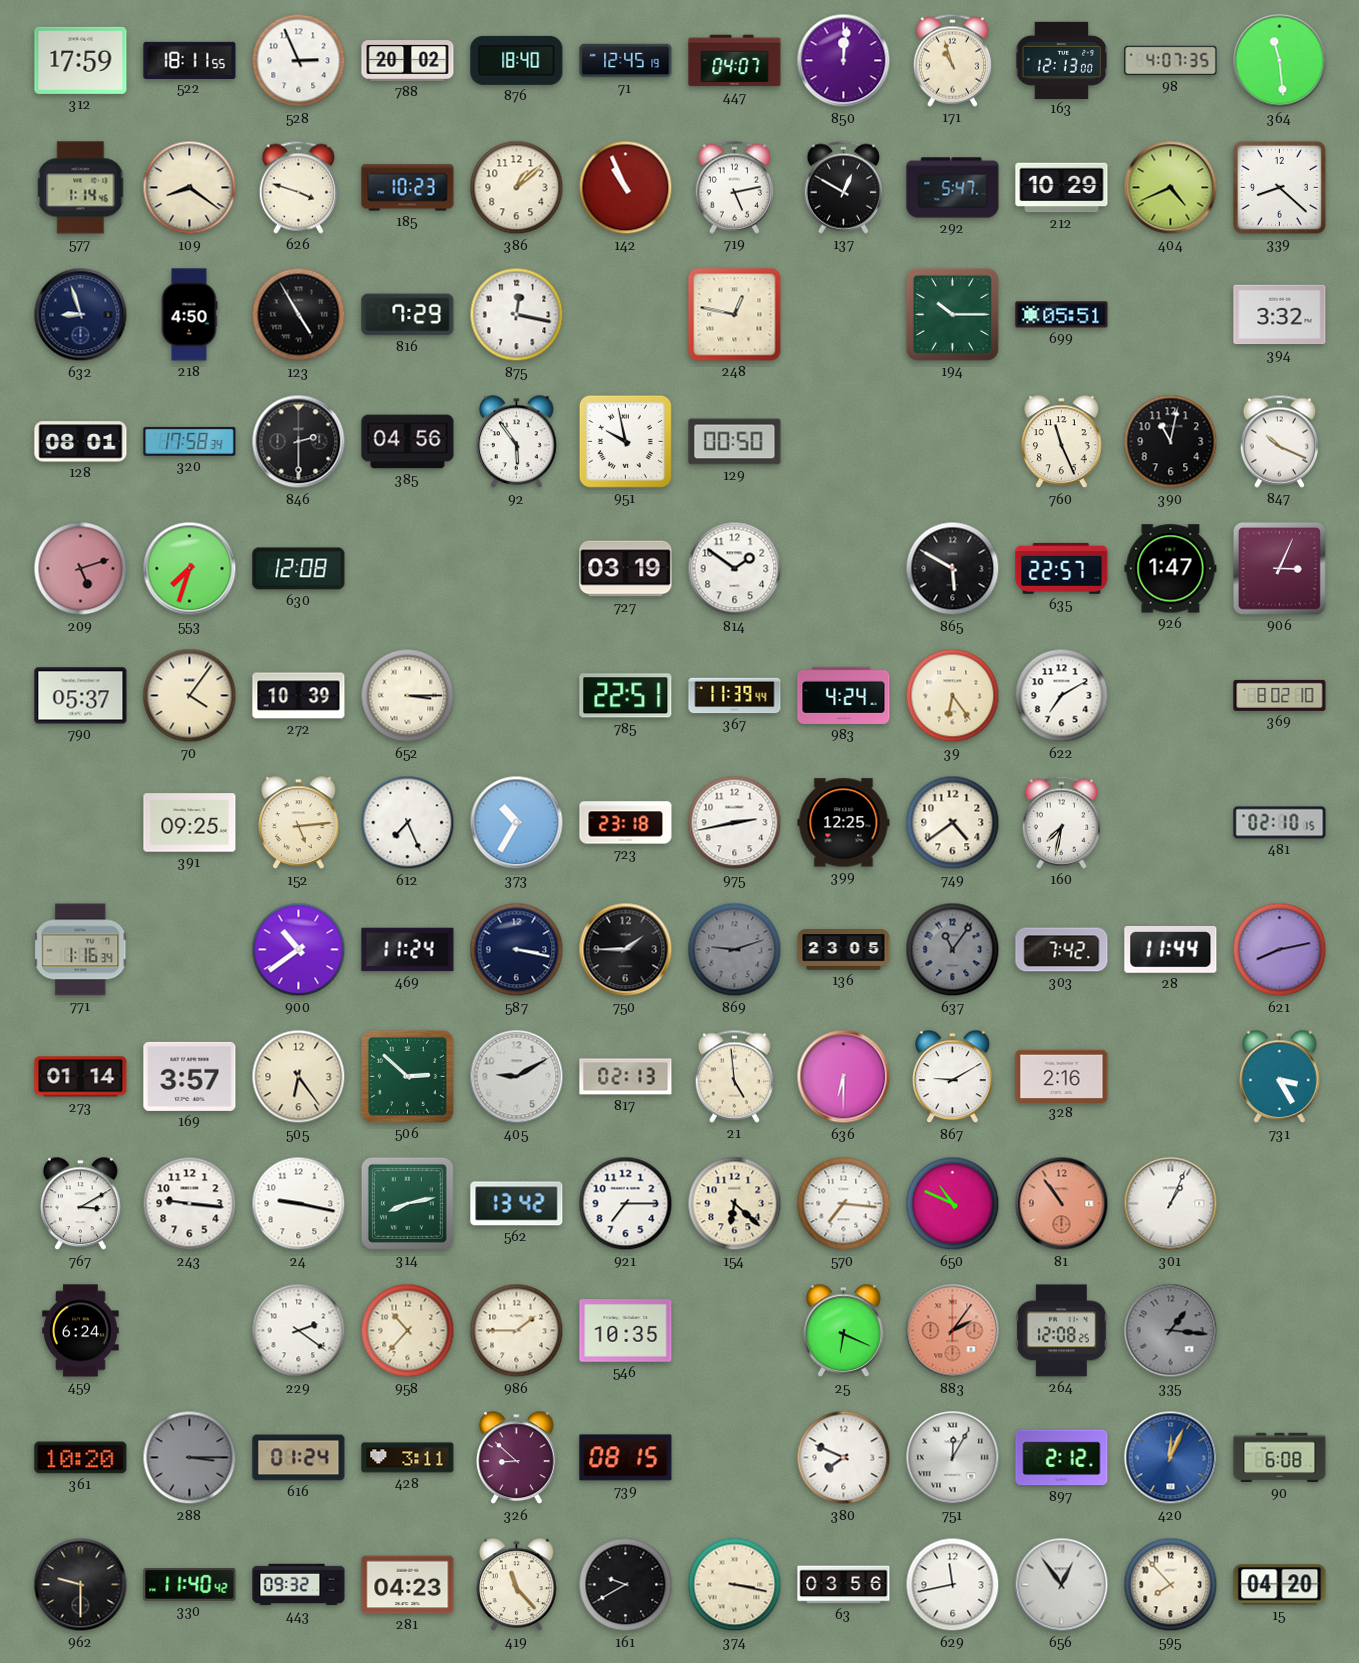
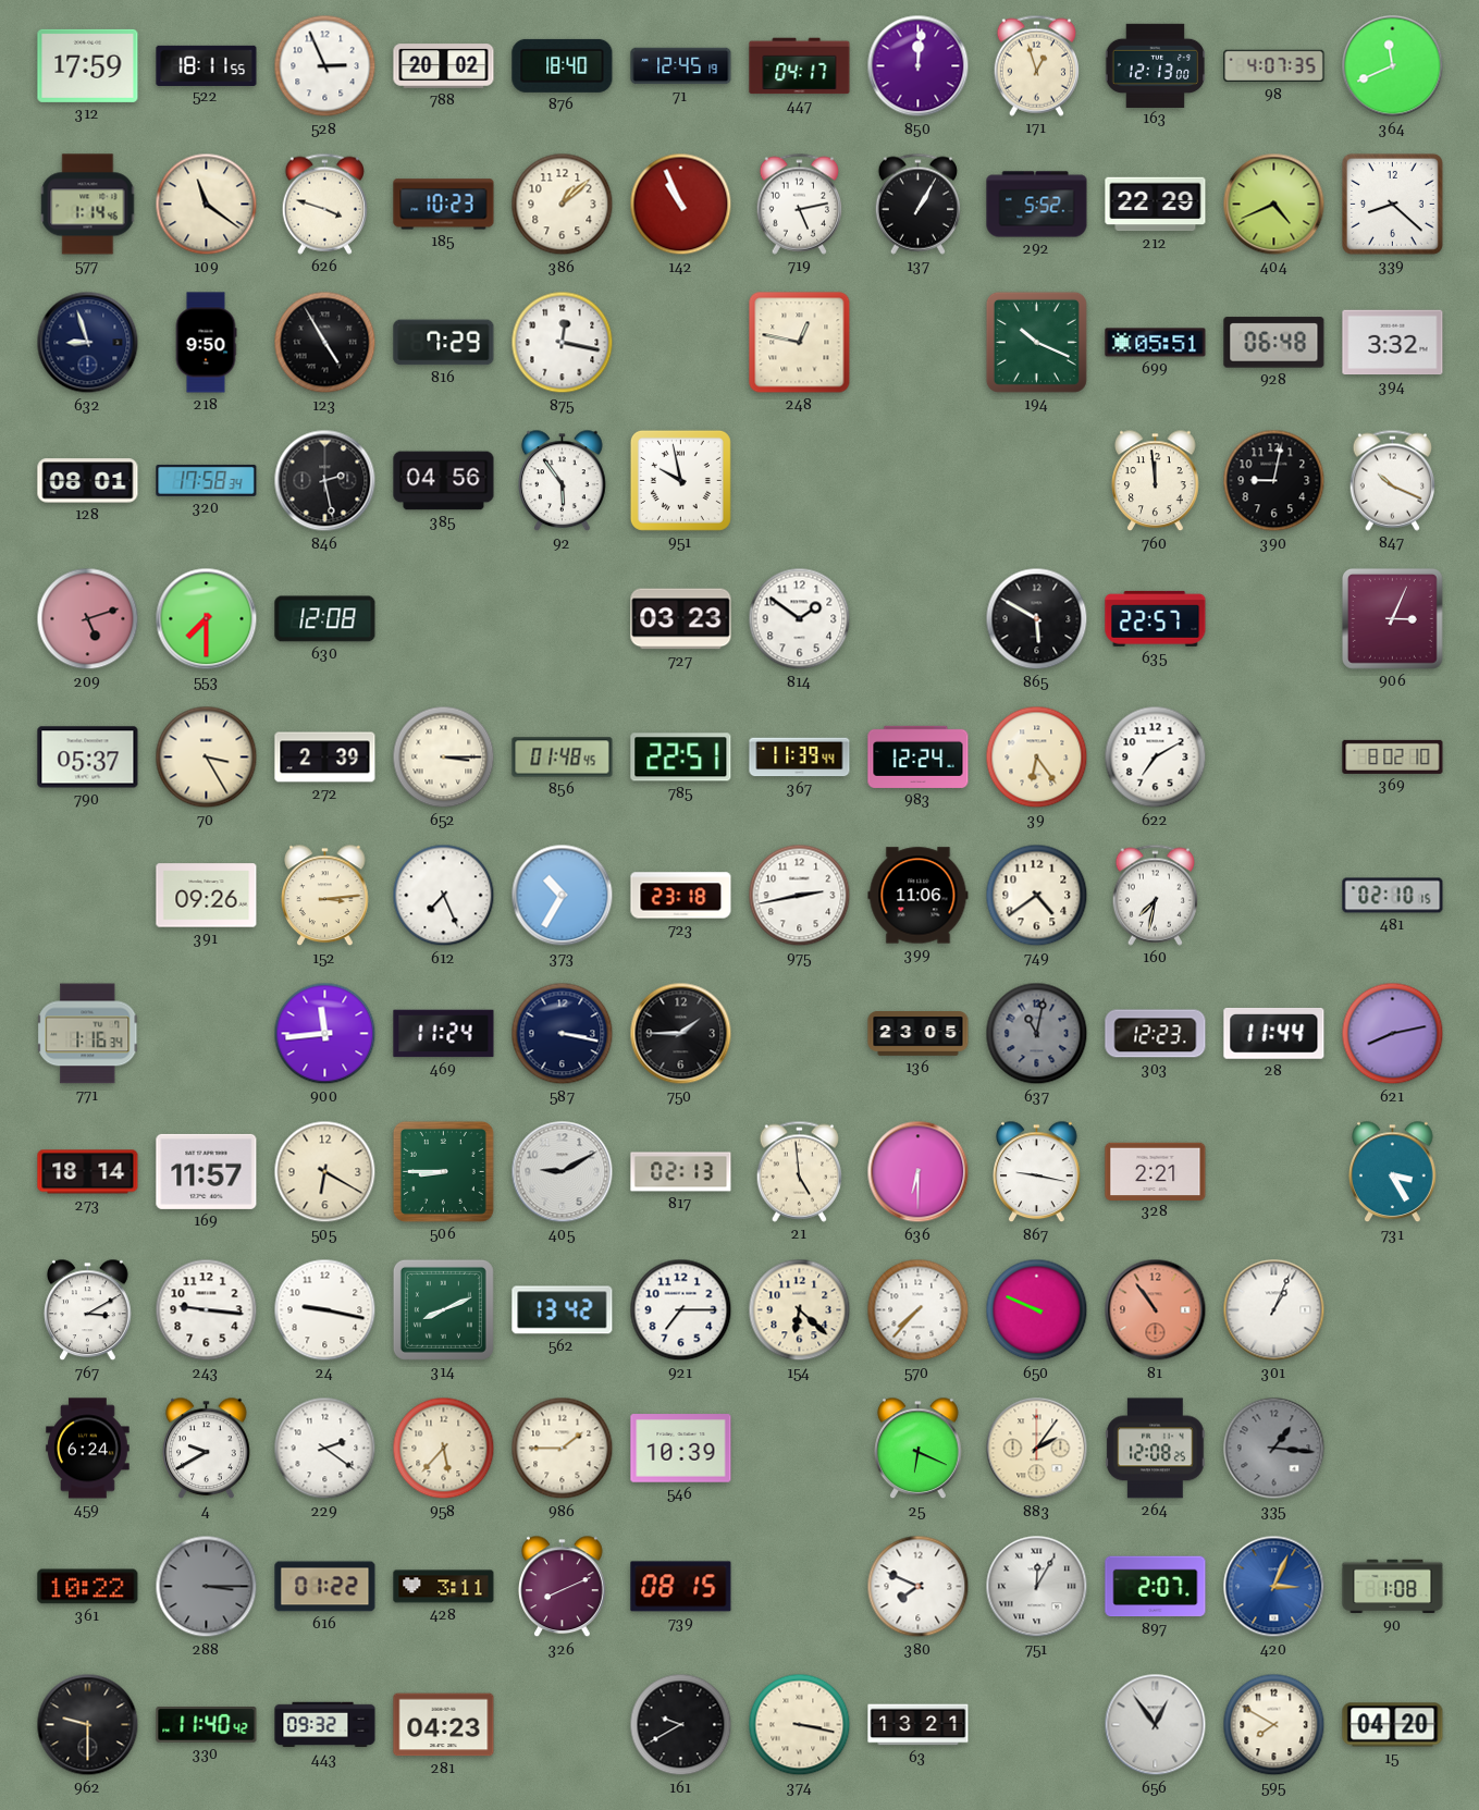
447: 04:07 -> 04:17
171: 10:57 -> 12:57
364: 11:29 -> 11:41
109: 8:21 -> 11:21
137: 12:50 -> 1:05
292: 5:47 -> 5:52
212: 10:29 -> 22:29
218: 4:50 -> 9:50
194: 10:15 -> 10:19
928: none -> 06:48
846: 2:30 -> 2:28
129: 00:50 -> none
760: 11:26 -> 11:59
390: 11:02 -> 9:02
553: 7:33 -> 7:30
727: 03:19 -> 03:23
926: 1:47 -> none
70: 4:06 -> 3:25
272: 10:39 -> 2:39
856: none -> 01:48
983: 4:24 -> 12:24
391: 09:25 -> 09:26
152: 5:14 -> 3:14
399: 12:25 -> 11:06
900: 10:39 -> 11:44
869: 9:12 -> none
637: 11:06 -> 11:02
303: 7:42 -> 12:23
273: 01:14 -> 18:14
169: 3:57 -> 11:57
505: 6:24 -> 6:20
506: 2:52 -> 8:45
867: 9:10 -> 9:17
328: 2:16 -> 2:21
314: 8:13 -> 8:11
570: 7:16 -> 7:37
650: 10:49 -> 9:49
4: none -> 9:40
958: 10:37 -> 5:37
546: 10:35 -> 10:39
883 dial: salmon -> cream
361: 10:20 -> 10:22
616: 01:24 -> 01:22
326: 8:52 -> 8:11
897: 2:12 -> 2:07
420: 12:04 -> 3:04
90: 6:08 -> 1:08
419: 11:23 -> none
63: 03:56 -> 13:21
629: 11:43 -> none
595: 7:53 -> 7:50
